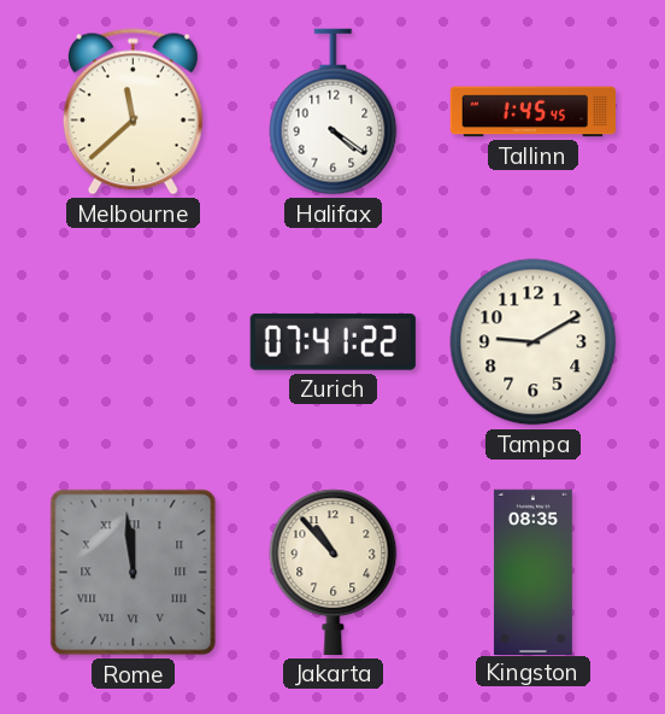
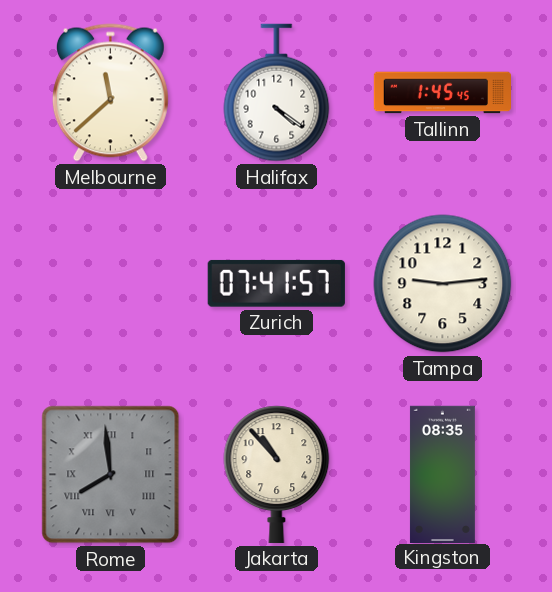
Zurich: 07:41:22 -> 07:41:57
Tampa: 9:10 -> 9:14
Rome: 11:59 -> 7:59
